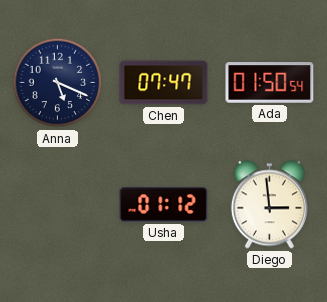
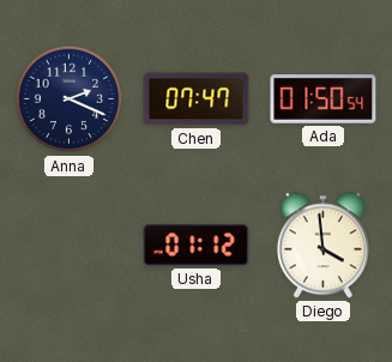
Anna: 5:19 -> 2:19
Diego: 2:59 -> 3:59
